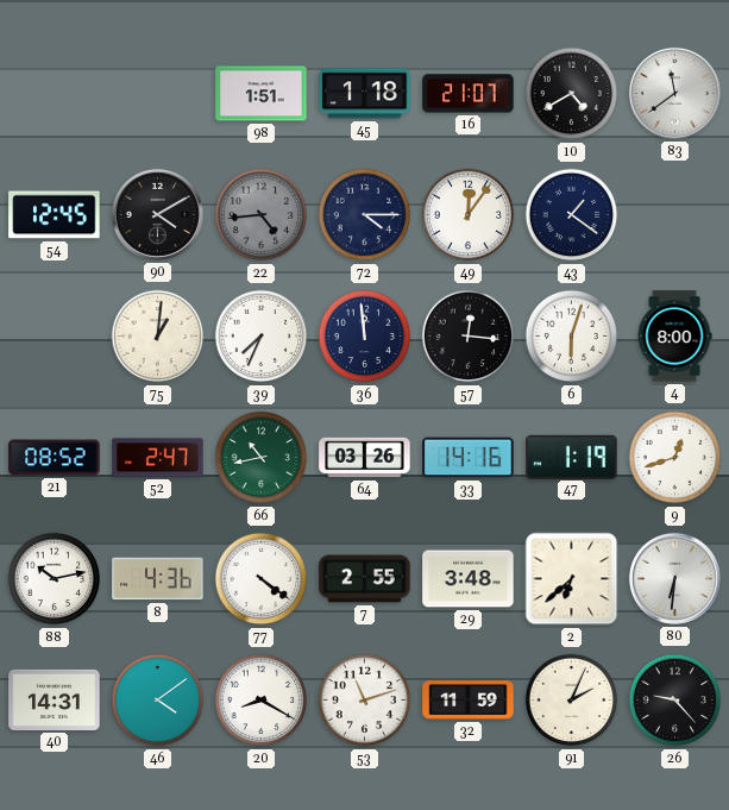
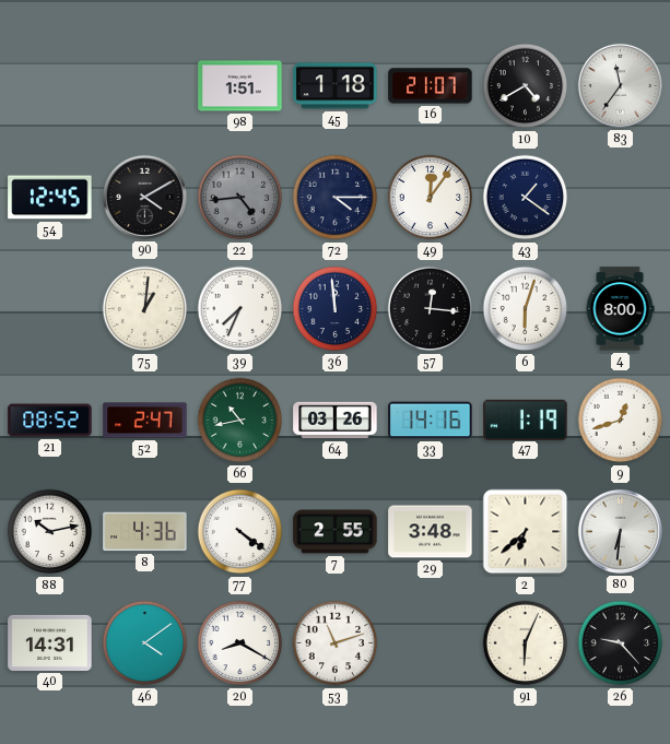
83: 11:39 -> 11:36
32: 11:59 -> none
91: 2:04 -> 6:04
